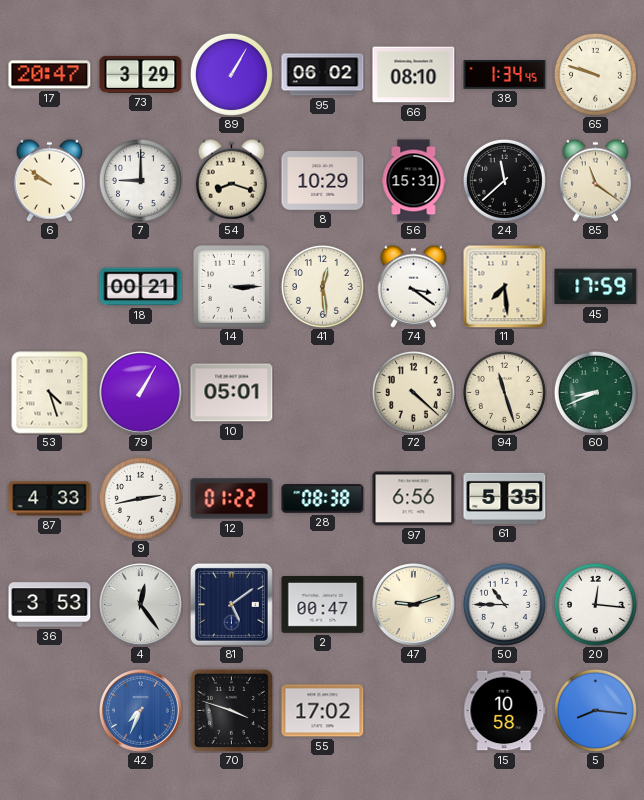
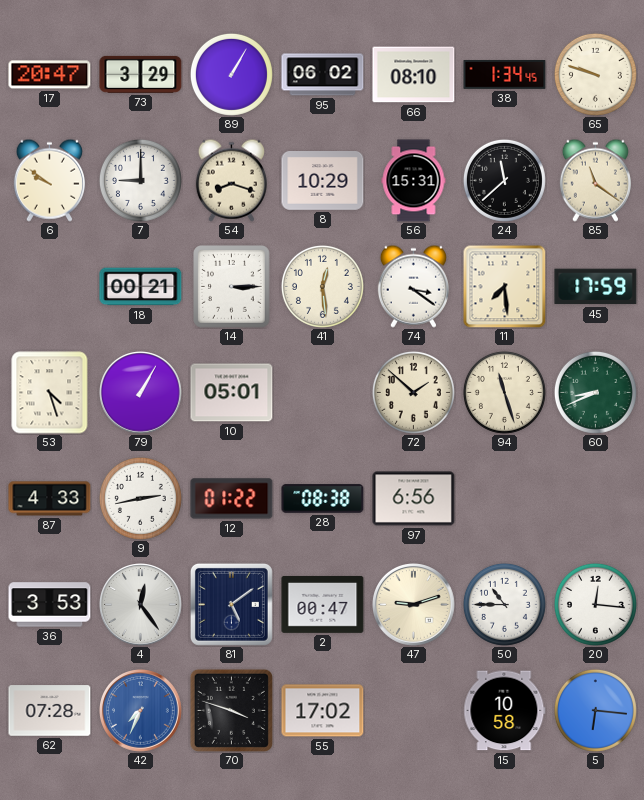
72: 4:22 -> 1:52
61: 5:35 -> none
62: none -> 07:28
5: 8:16 -> 6:16
